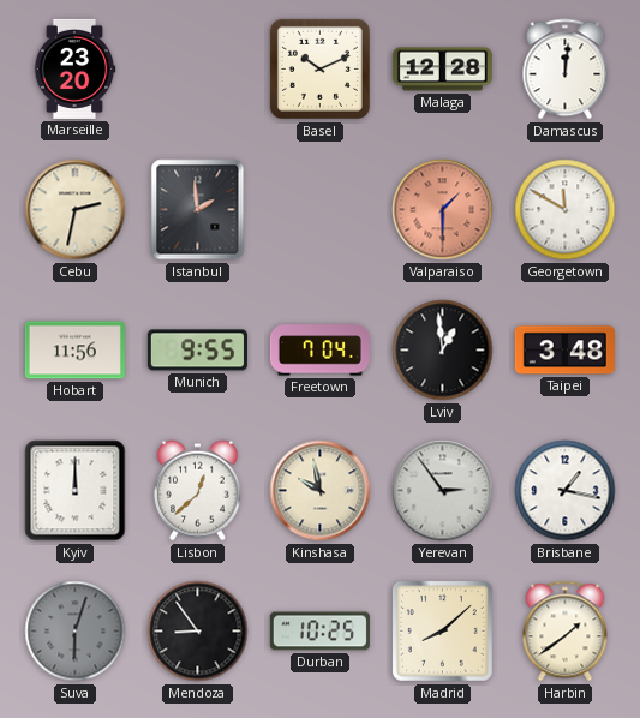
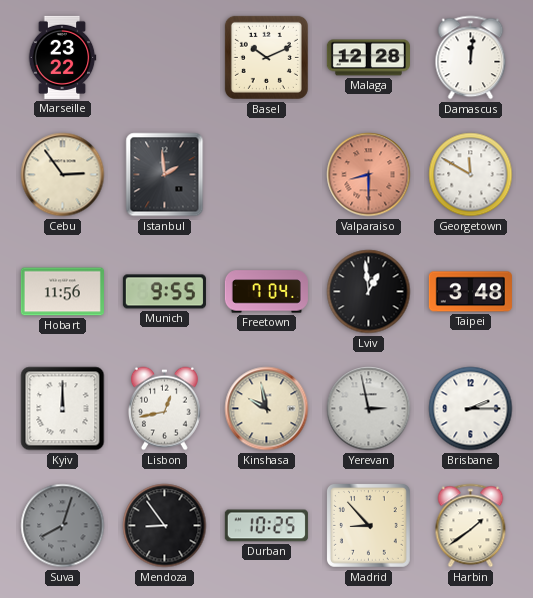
Marseille: 23:20 -> 23:22
Cebu: 2:32 -> 2:54
Valparaiso: 1:30 -> 8:30
Lisbon: 12:38 -> 12:43
Yerevan: 2:54 -> 2:58
Brisbane: 1:17 -> 2:15
Suva: 6:03 -> 8:03
Madrid: 8:08 -> 8:53
